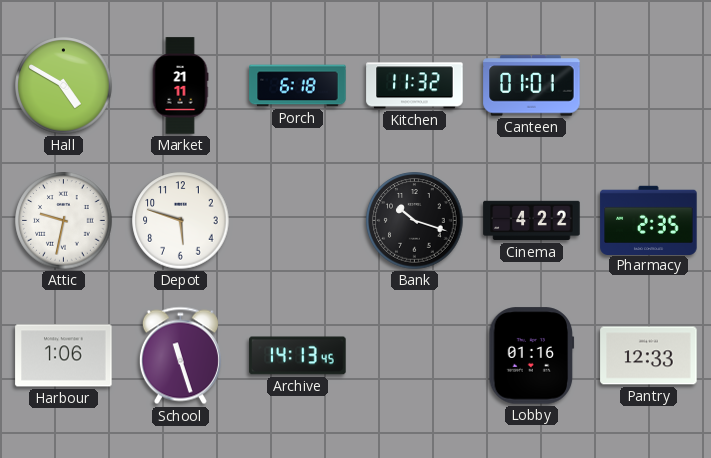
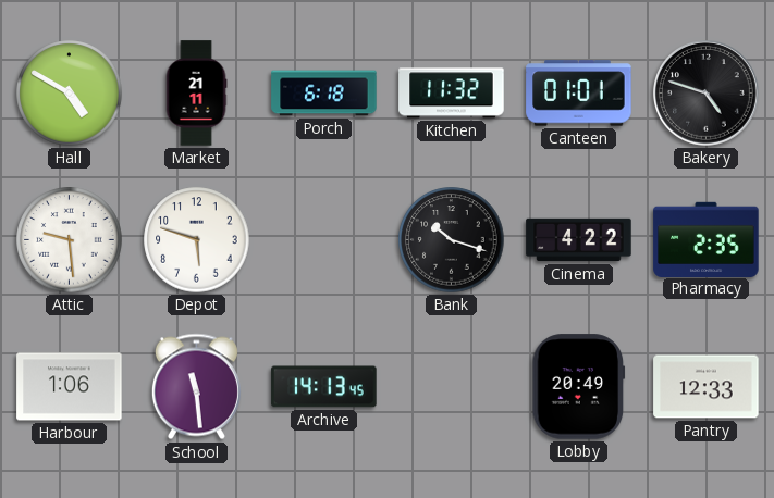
Bakery: none -> 4:48
Attic: 9:32 -> 9:29
School: 11:27 -> 11:29
Lobby: 01:16 -> 20:49
